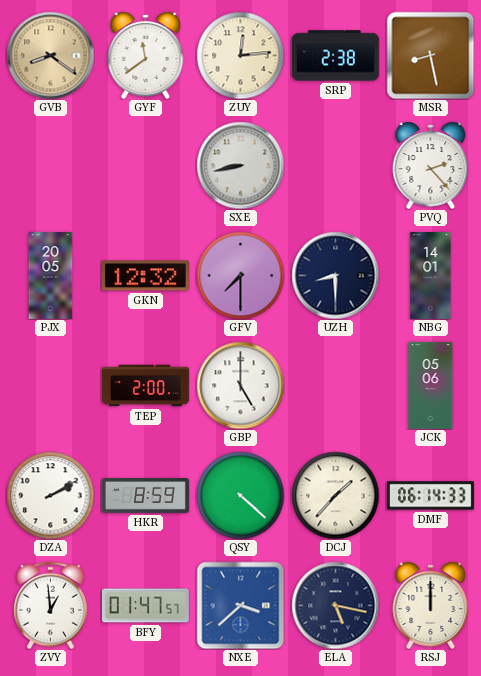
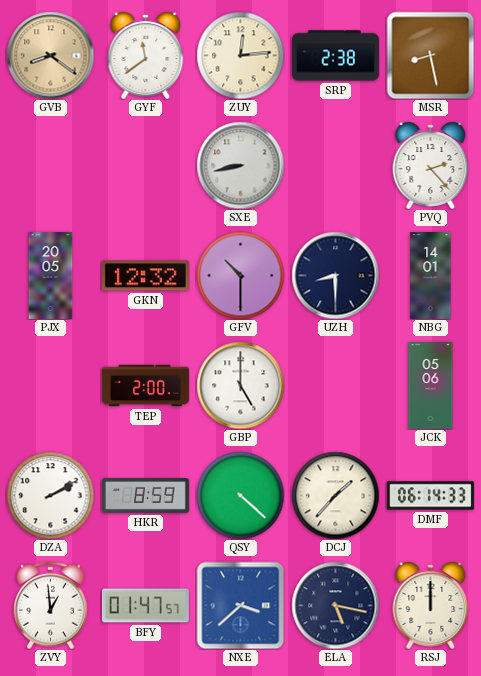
GFV: 7:30 -> 10:30
